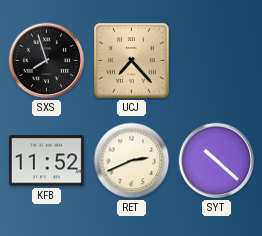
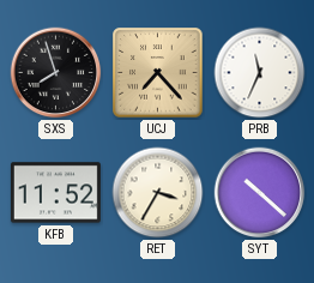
PRB: none -> 11:34
RET: 2:41 -> 3:35
